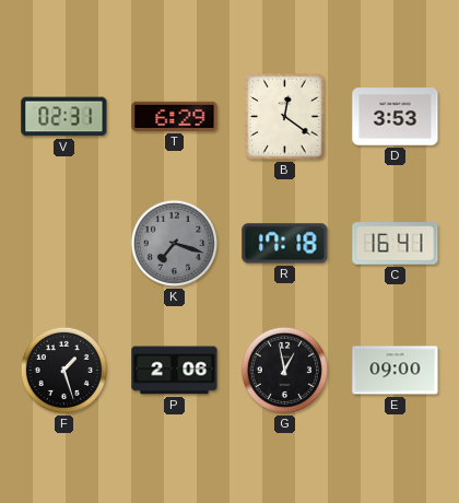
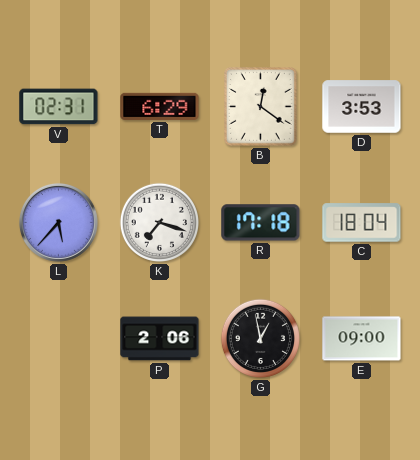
L: none -> 5:37
K dial: grey -> white
C: 16:41 -> 18:04
F: 1:27 -> none
